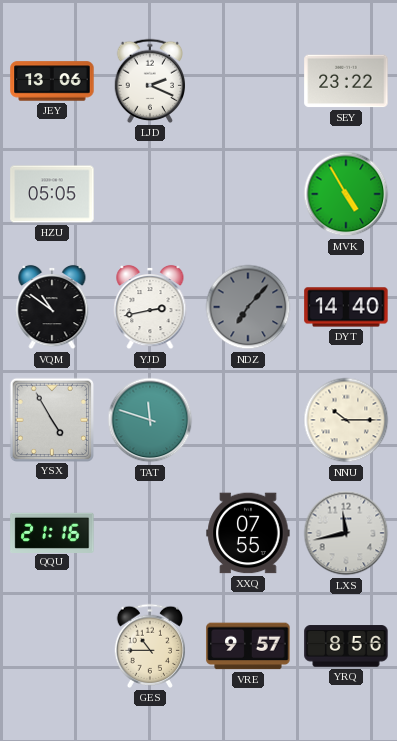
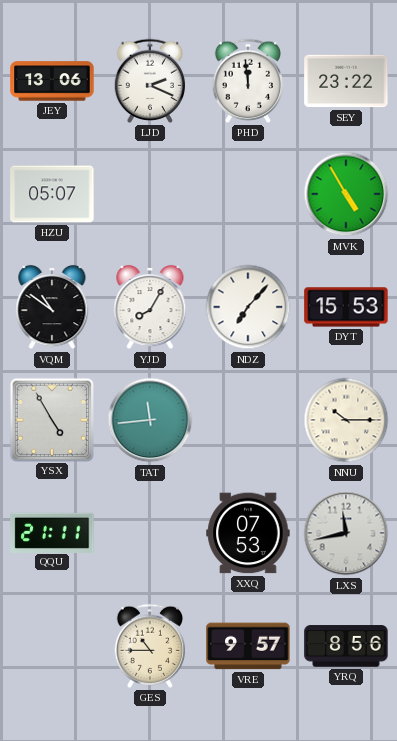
PHD: none -> 11:59
HZU: 05:05 -> 05:07
YJD: 2:43 -> 8:05
NDZ dial: grey -> white
DYT: 14:40 -> 15:53
TAT: 11:48 -> 11:44
QQU: 21:16 -> 21:11
XXQ: 07:55 -> 07:53
